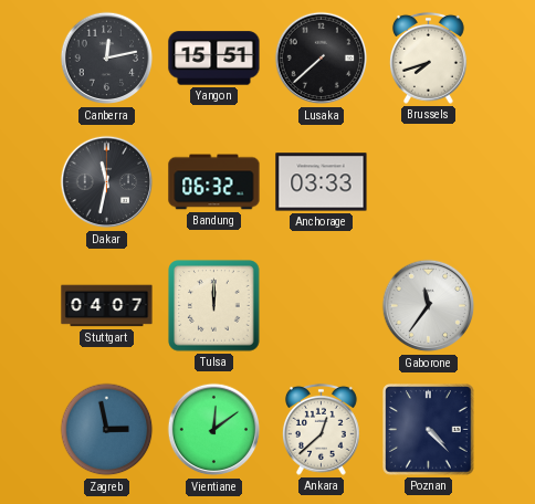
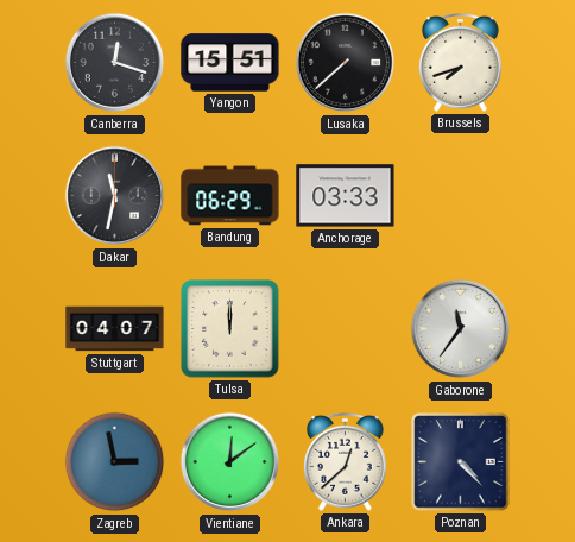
Canberra: 12:13 -> 12:18
Bandung: 06:32 -> 06:29
